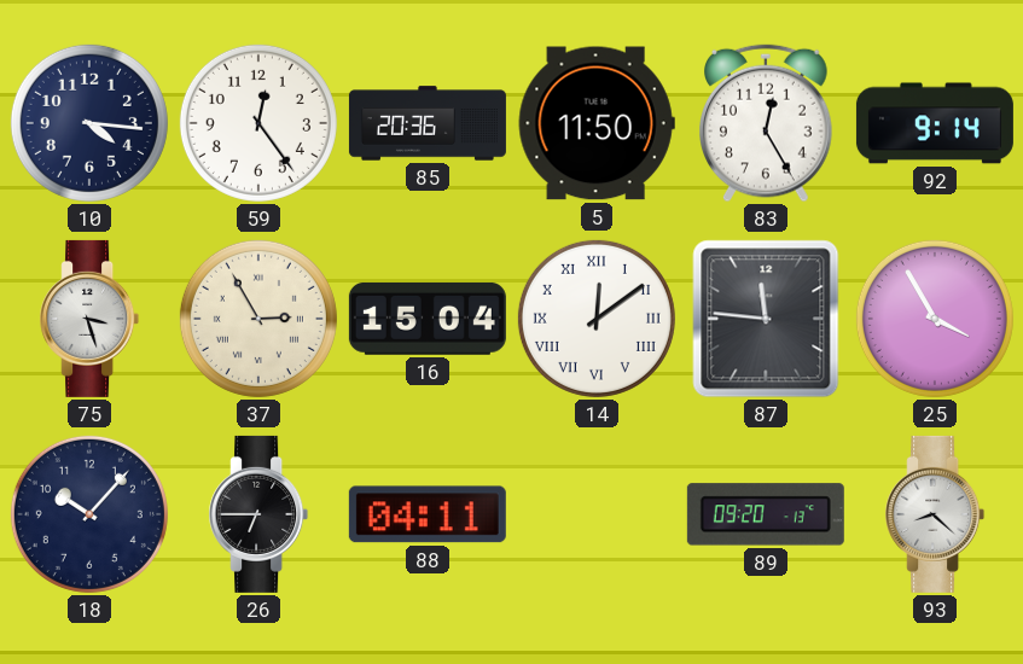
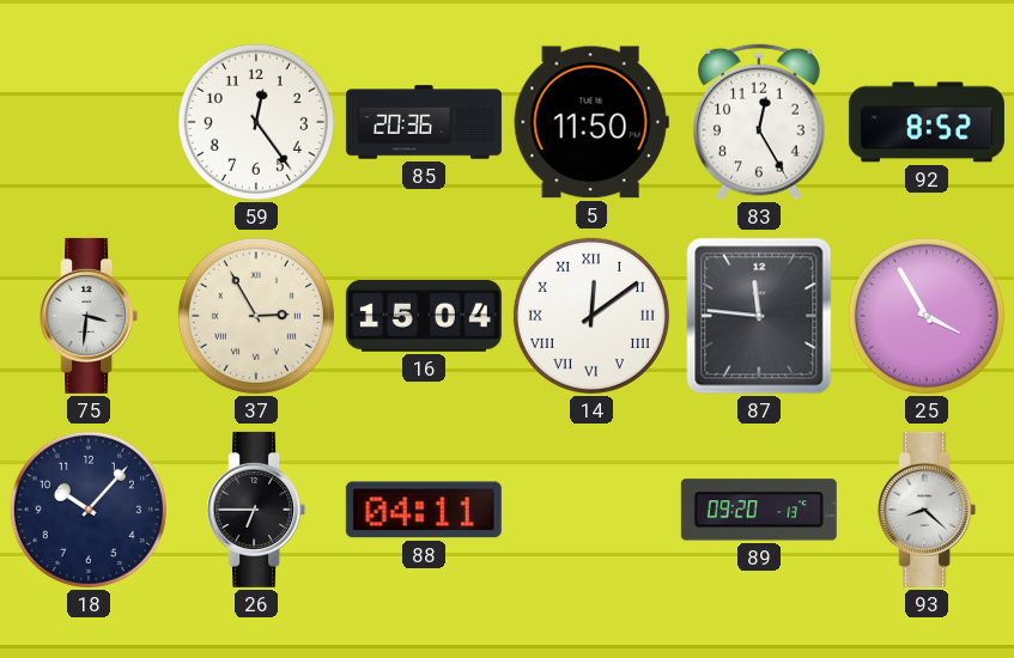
10: 4:16 -> none
92: 9:14 -> 8:52
75: 3:27 -> 3:31
